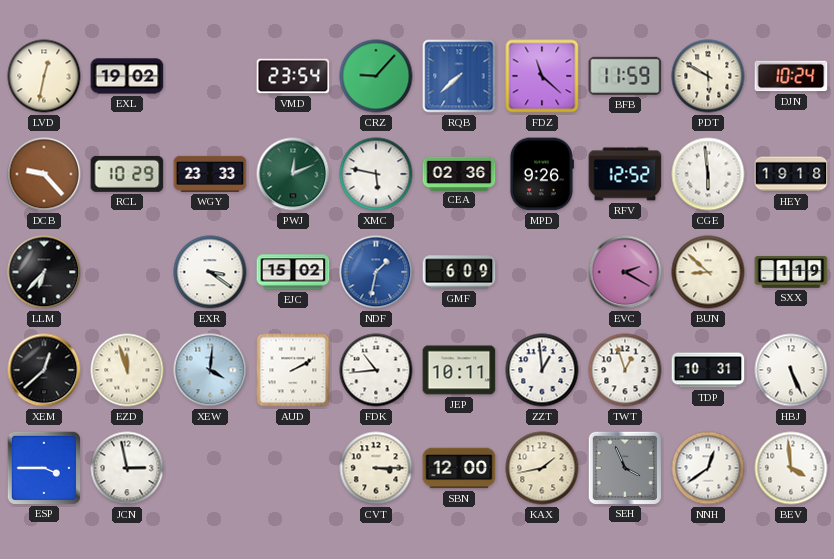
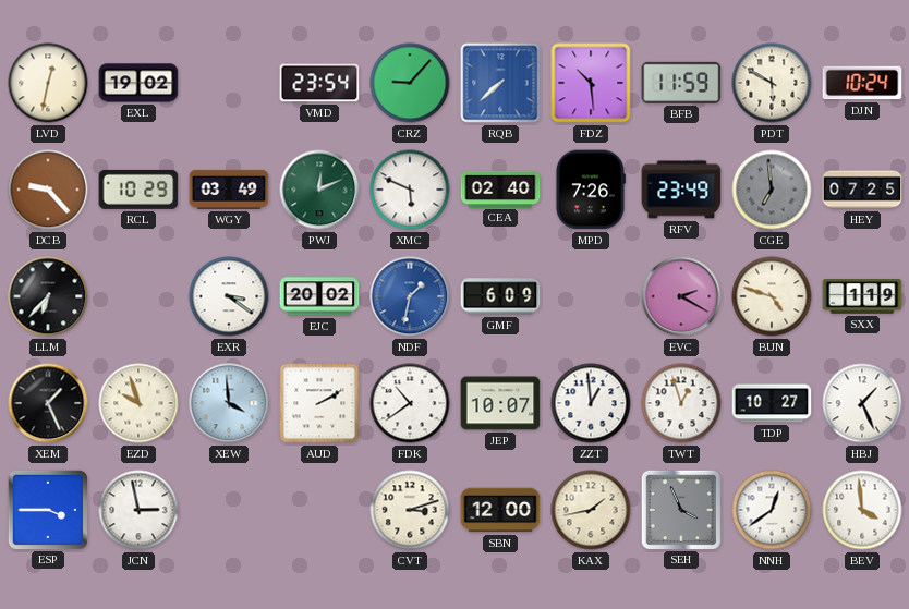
FDZ: 11:22 -> 10:29
WGY: 23:33 -> 03:49
XMC: 5:47 -> 5:49
CEA: 02:36 -> 02:40
MPD: 9:26 -> 7:26
RFV: 12:52 -> 23:49
CGE: 5:59 -> 6:59
CGE dial: white -> grey
HEY: 19:18 -> 07:25
EJC: 15:02 -> 20:02
BUN: 8:52 -> 4:48
XEM: 12:38 -> 1:26
EZD: 11:57 -> 9:57
XEW: 4:01 -> 3:59
FDK: 10:44 -> 10:39
JEP: 10:11 -> 10:07
TDP: 10:31 -> 10:27
HBJ: 5:26 -> 1:26
CVT: 3:15 -> 3:12
